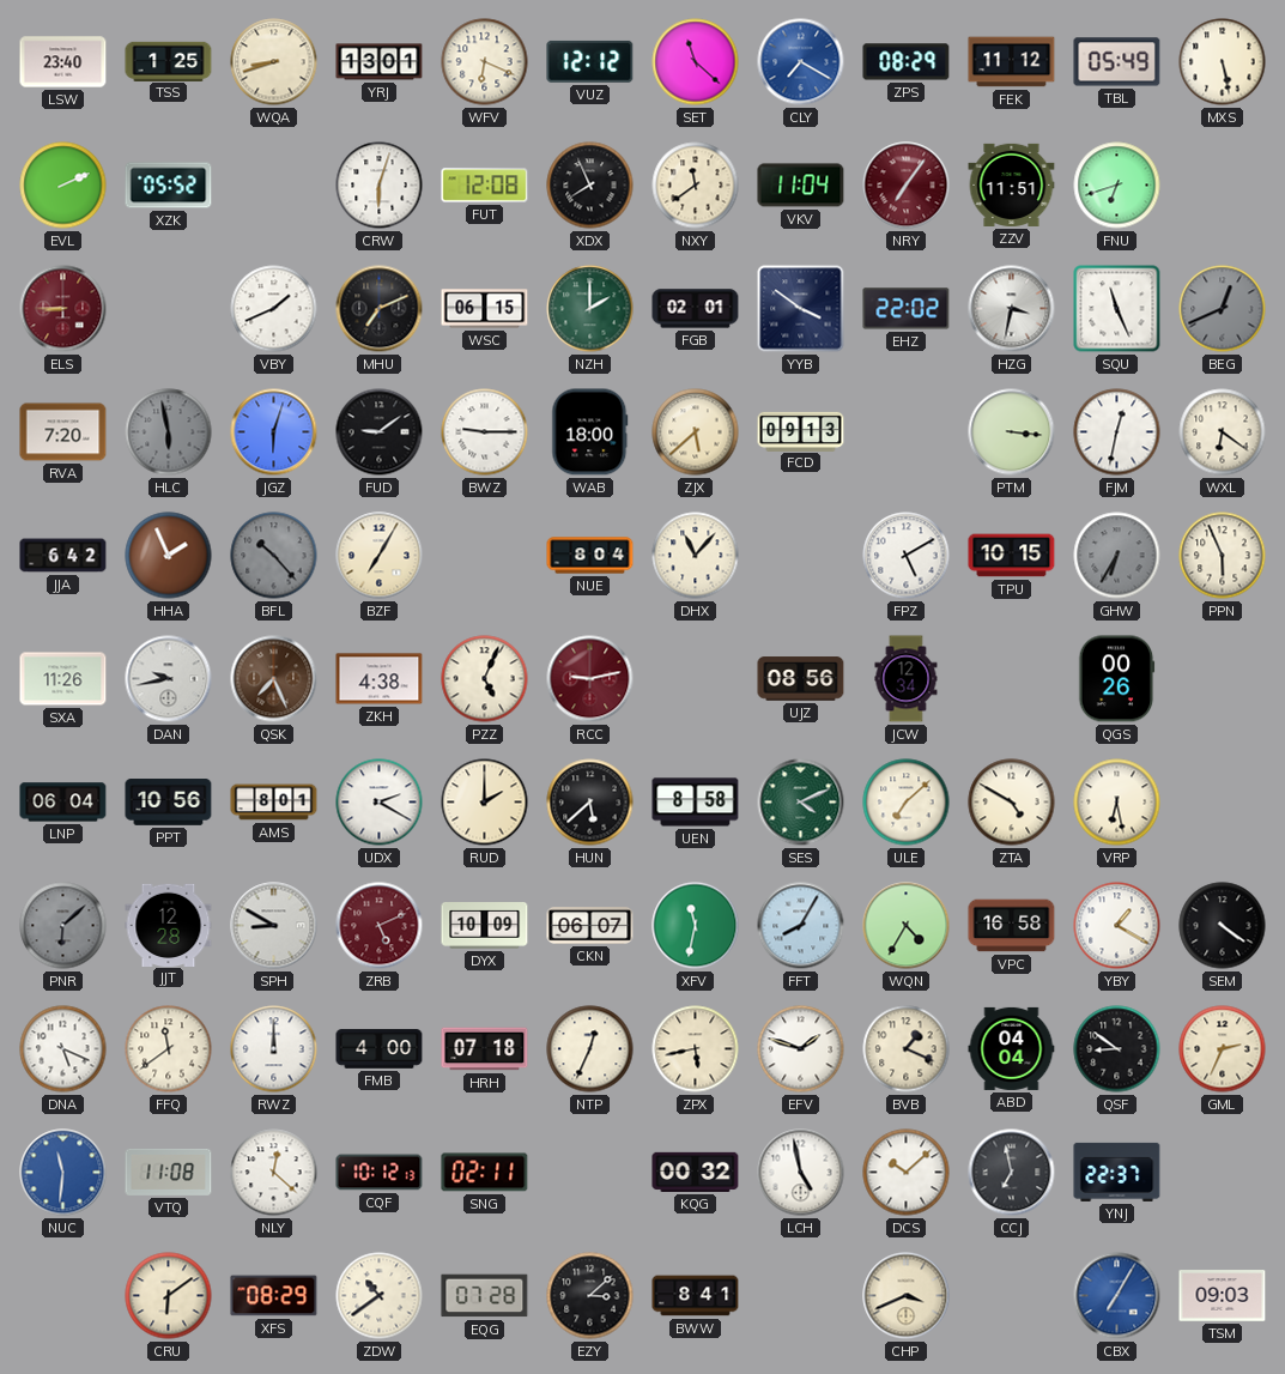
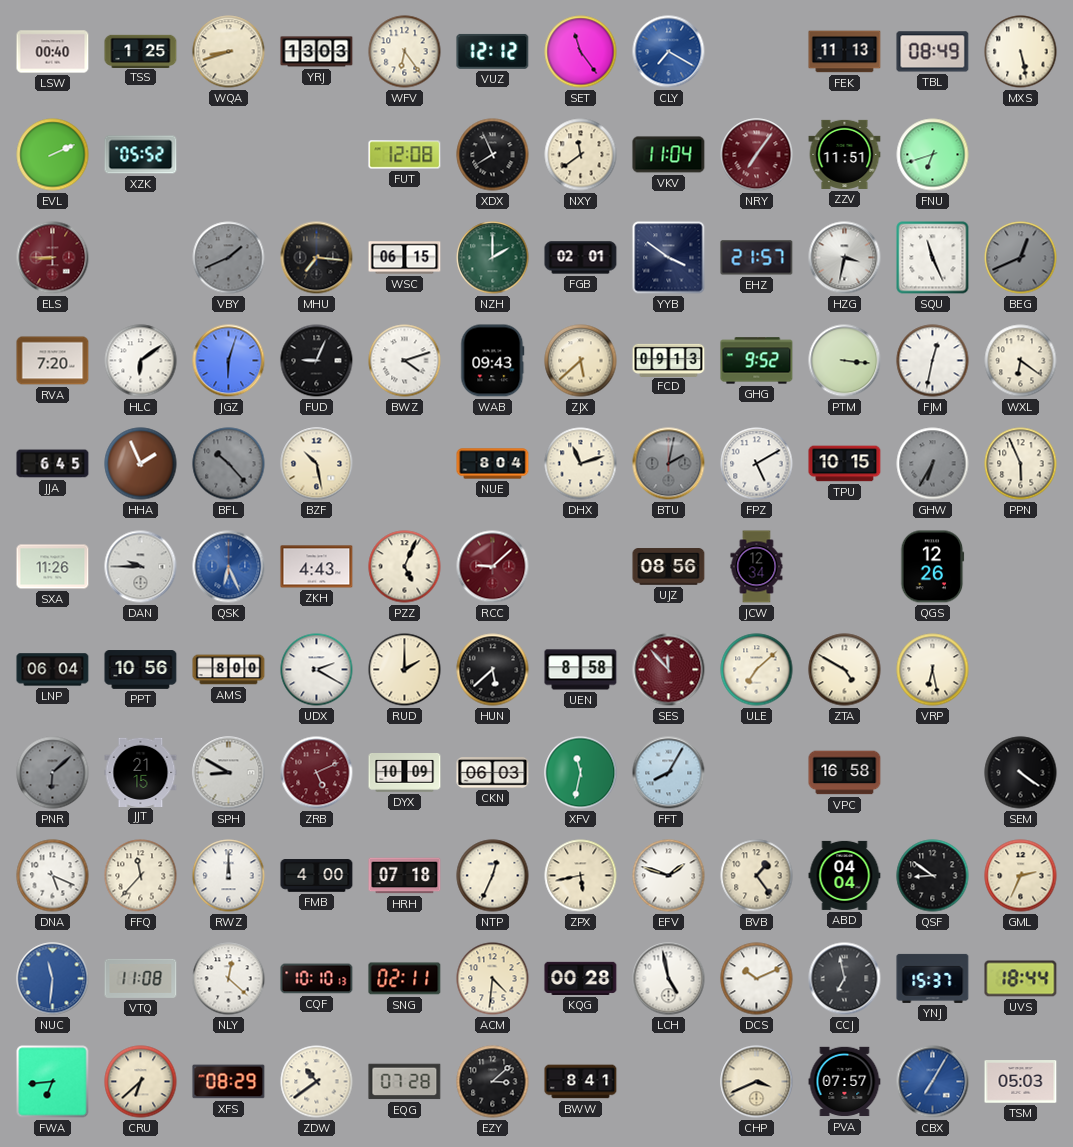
LSW: 23:40 -> 00:40
YRJ: 13:01 -> 13:03
WFV: 6:19 -> 6:24
SET: 11:22 -> 11:24
ZPS: 08:29 -> none
FEK: 11:12 -> 11:13
TBL: 05:49 -> 08:49
CRW: 6:03 -> none
VBY dial: white -> grey
MHU: 7:11 -> 7:16
EHZ: 22:02 -> 21:57
HLC: 5:58 -> 6:09
HLC dial: grey -> white
FUD: 9:09 -> 9:04
BWZ: 9:15 -> 4:12
WAB: 18:00 -> 09:43
GHG: none -> 9:52
JJA: 6:42 -> 6:45
BZF: 7:05 -> 10:28
DHX: 11:07 -> 11:12
BTU: none -> 2:02
DAN: 9:43 -> 9:45
QSK: 7:26 -> 6:26
QSK dial: brown -> blue
ZKH: 4:38 -> 4:43
RCC: 9:13 -> 9:08
QGS: 00:26 -> 12:26
AMS: 8:01 -> 8:00
SES: 4:11 -> 11:53
SES dial: green -> burgundy
JJT: 12:28 -> 21:15
CKN: 06:07 -> 06:03
WQN: 4:35 -> none
YBY: 1:20 -> none
FFQ: 11:39 -> 11:37
BVB: 1:19 -> 1:24
CQF: 10:12 -> 10:10
ACM: none -> 4:31
KQG: 00:32 -> 00:28
DCS: 10:08 -> 10:11
YNJ: 22:37 -> 15:37
UVS: none -> 18:44
FWA: none -> 6:44
CRU: 6:09 -> 6:38
PVA: none -> 07:57
TSM: 09:03 -> 05:03
